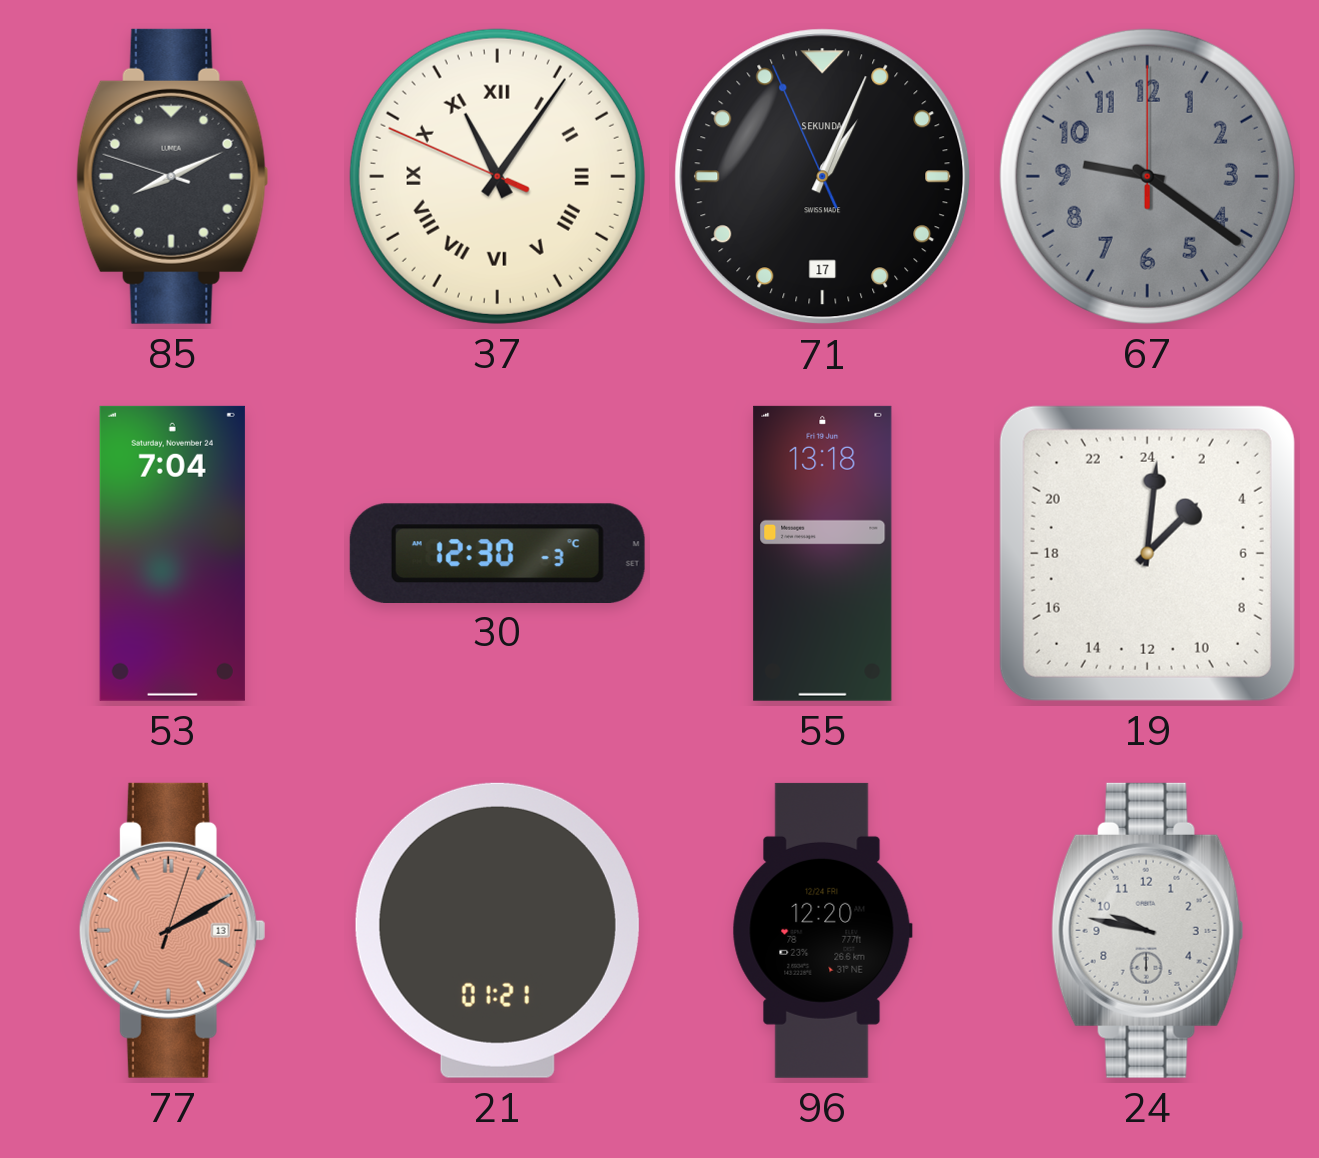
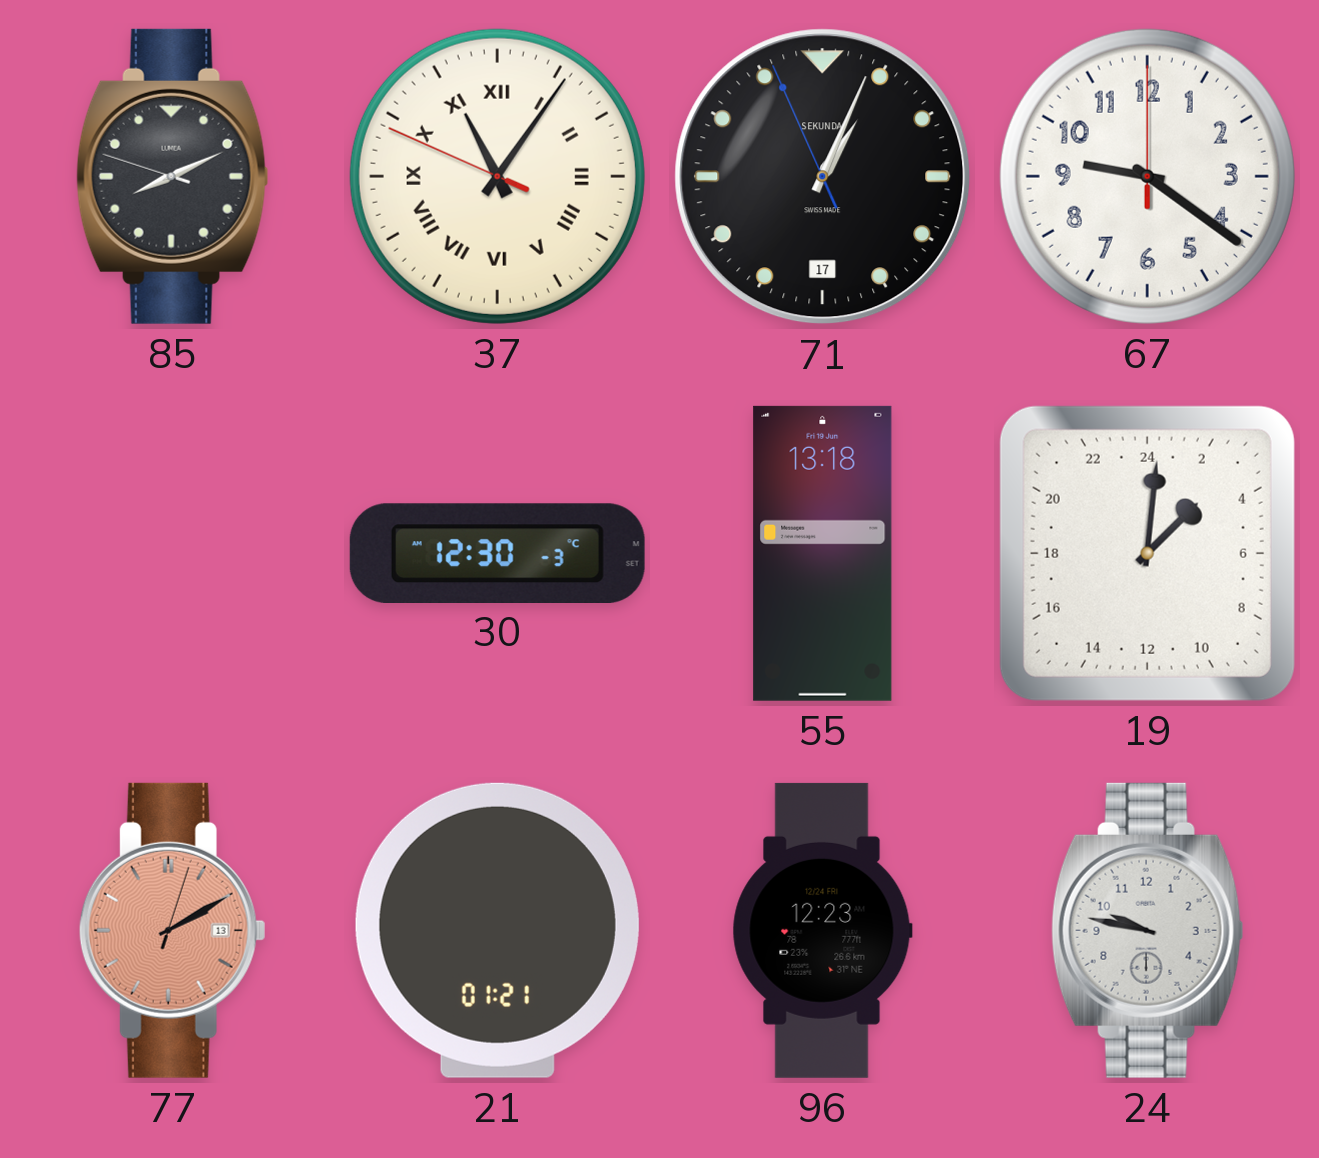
67 dial: grey -> white
53: 7:04 -> none
96: 12:20 -> 12:23
